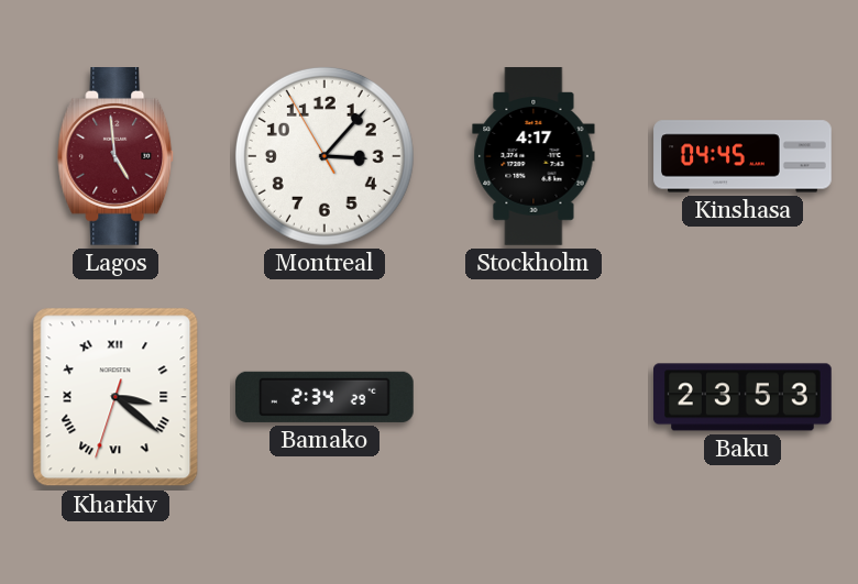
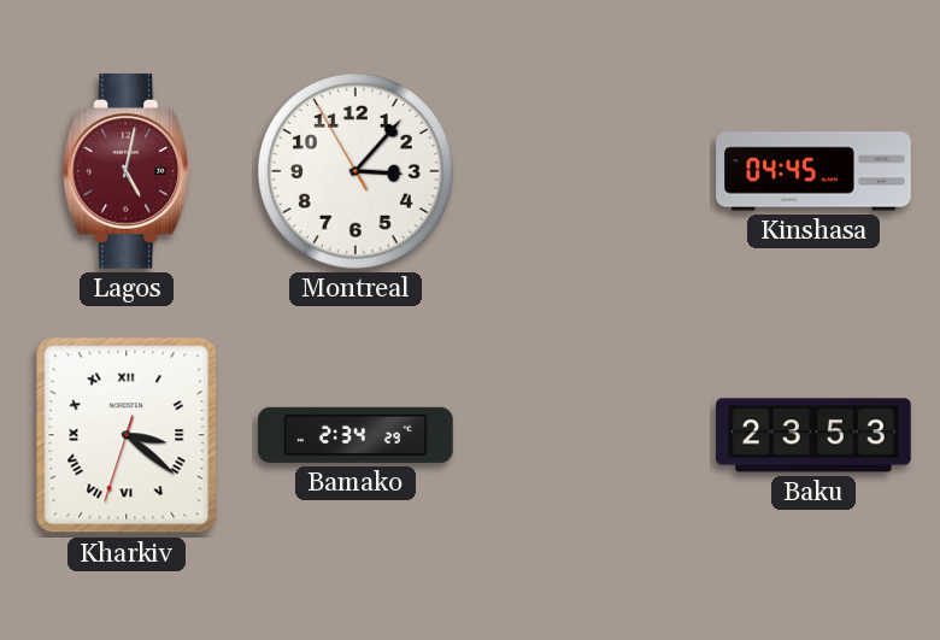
Lagos: 4:59 -> 5:02
Stockholm: 4:17 -> none
